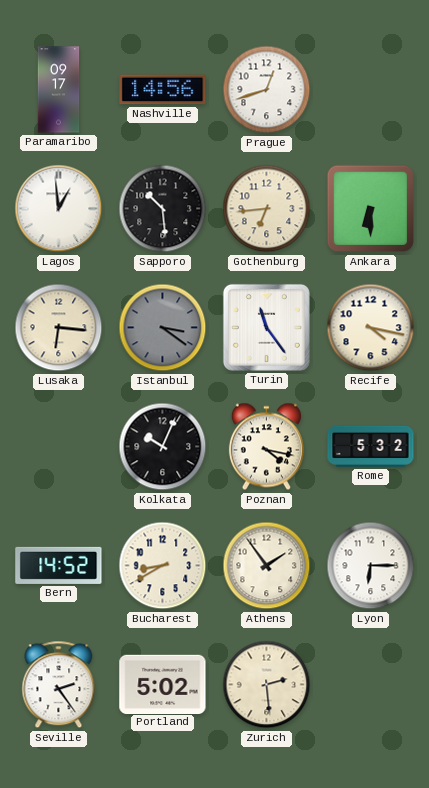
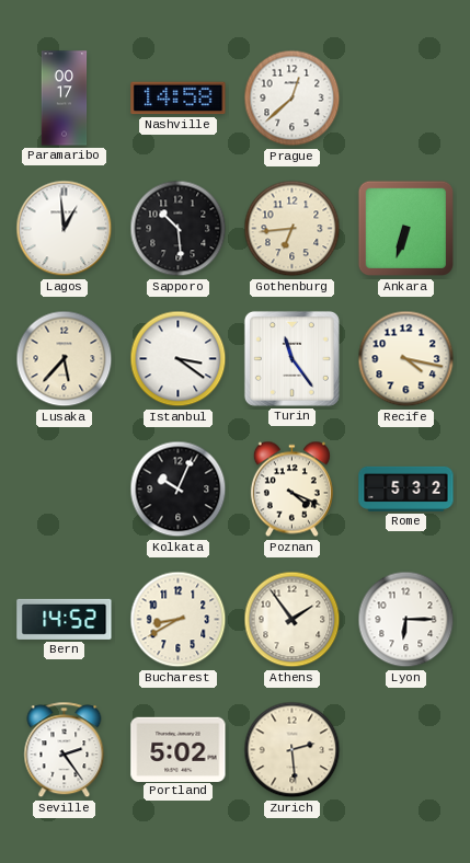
Paramaribo: 09:17 -> 00:17
Nashville: 14:56 -> 14:58
Prague: 12:42 -> 12:38
Ankara: 6:30 -> 6:33
Lusaka: 6:16 -> 5:37
Istanbul dial: grey -> white
Poznan: 4:17 -> 4:19
